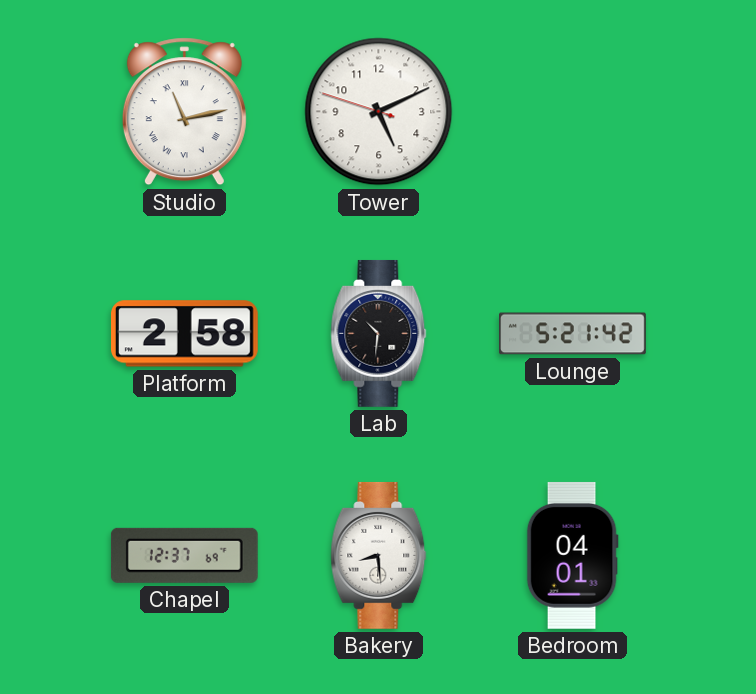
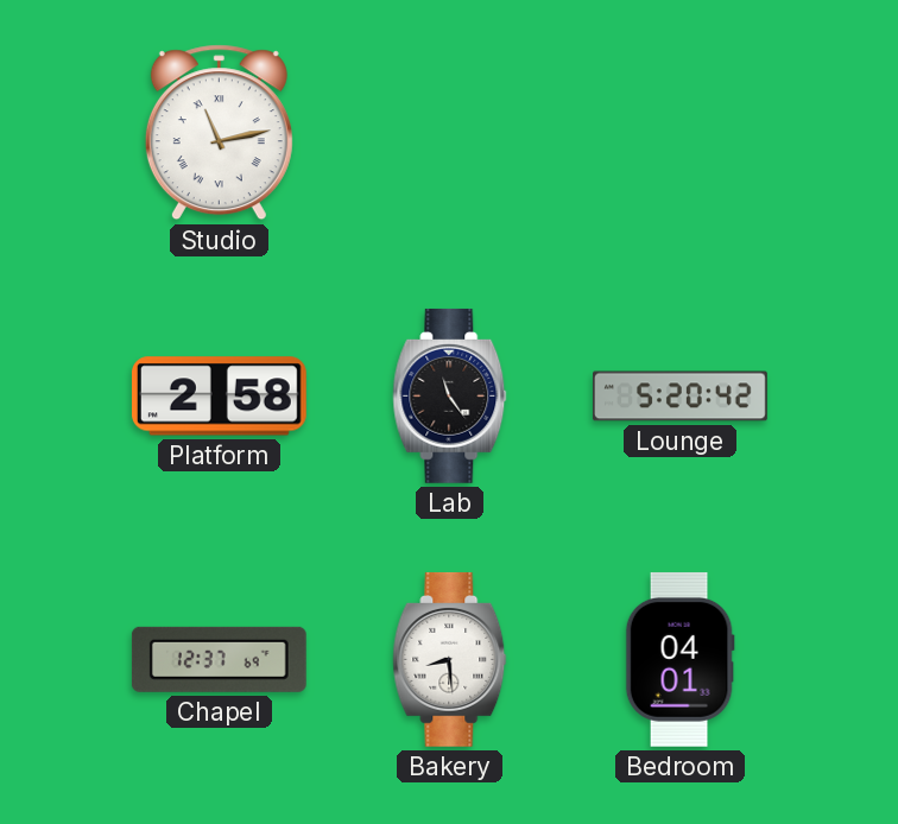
Tower: 5:10 -> none
Lab: 10:31 -> 11:24
Lounge: 5:21 -> 5:20
